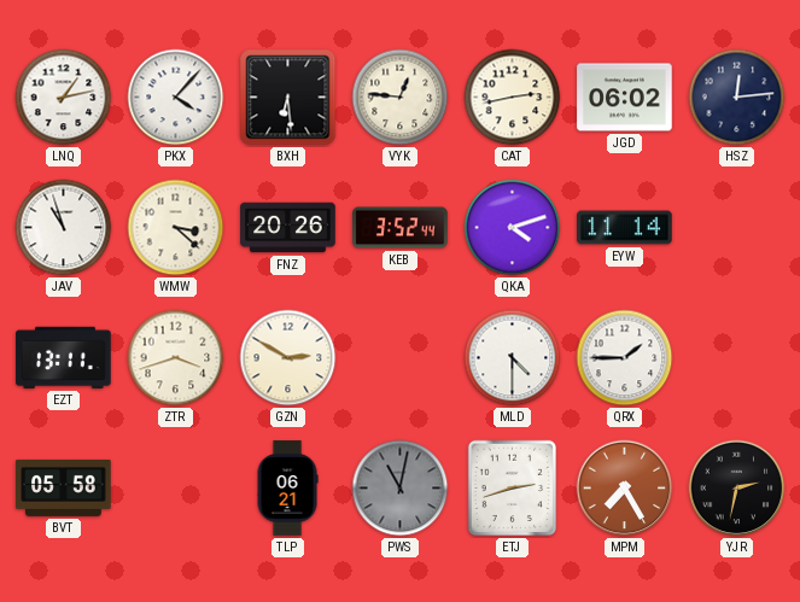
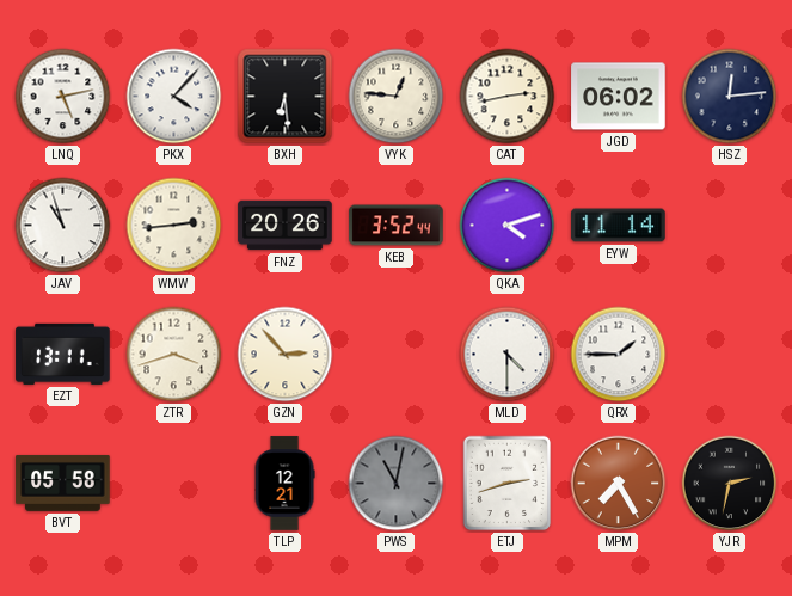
LNQ: 1:13 -> 5:13
WMW: 3:22 -> 2:44
GZN: 2:50 -> 2:53
TLP: 06:21 -> 12:21
